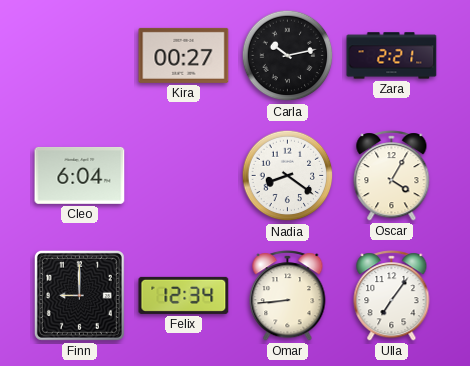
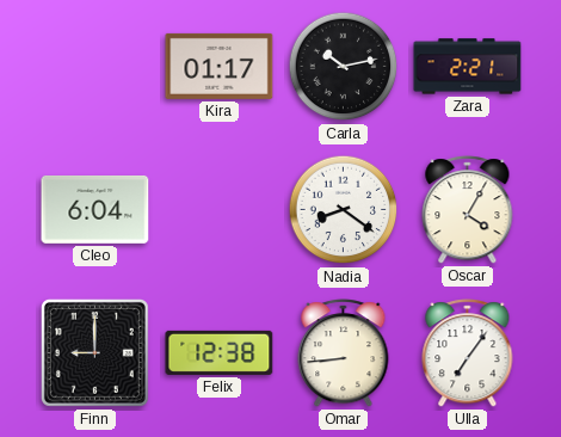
Kira: 00:27 -> 01:17
Felix: 12:34 -> 12:38
